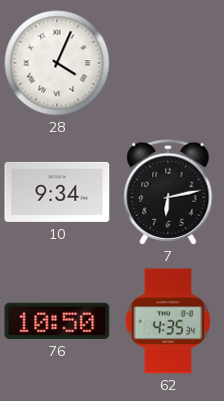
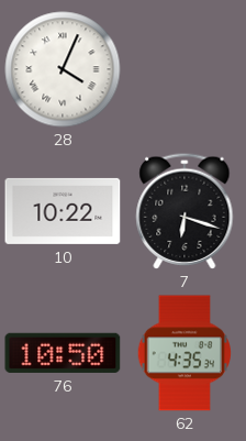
10: 9:34 -> 10:22
7: 6:13 -> 6:18
